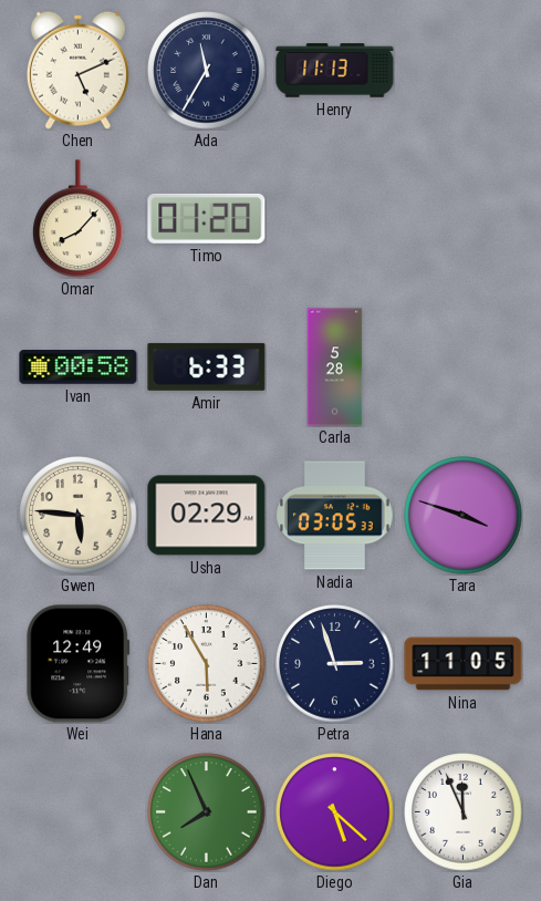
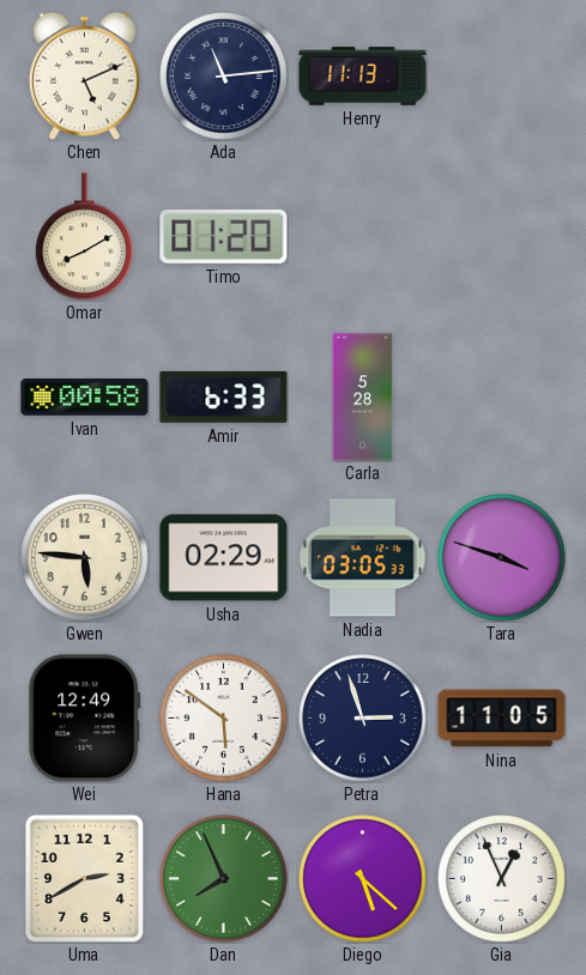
Ada: 11:35 -> 11:14
Omar: 8:07 -> 8:10
Hana: 5:55 -> 5:51
Uma: none -> 2:40
Gia: 11:56 -> 12:56
